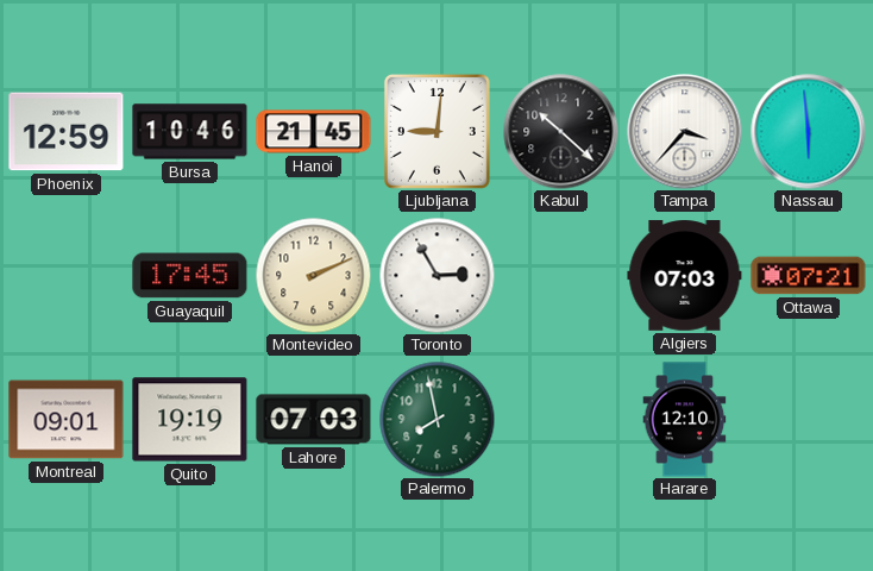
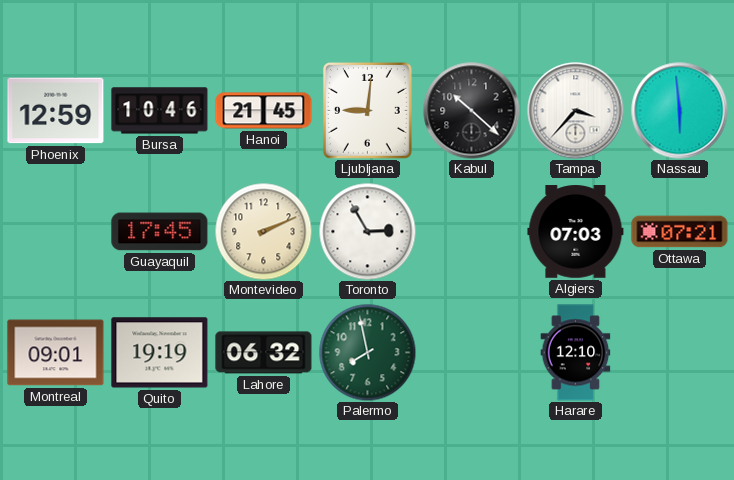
Lahore: 07:03 -> 06:32
